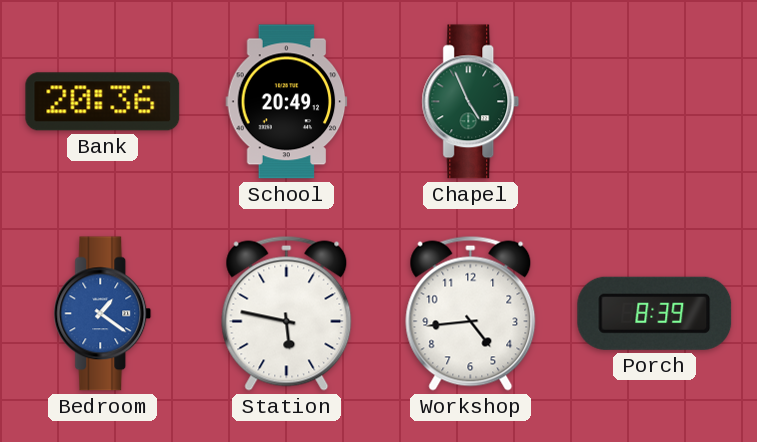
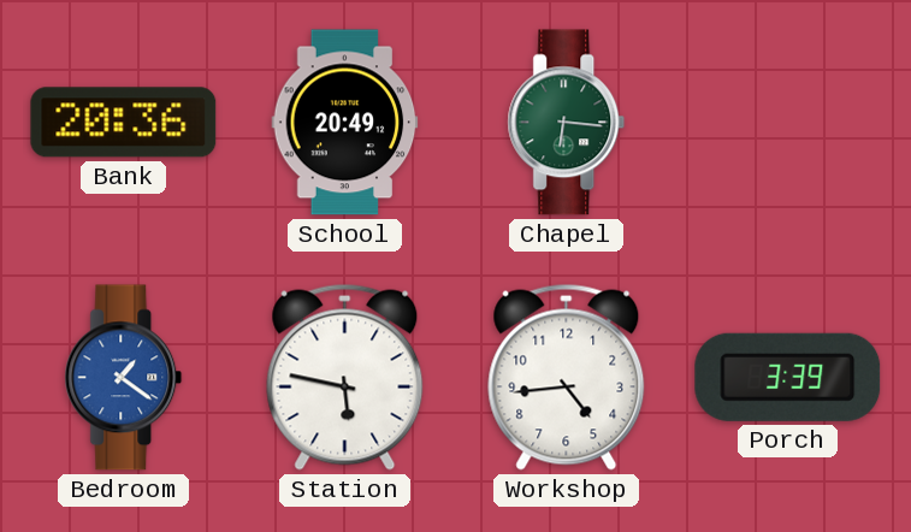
Chapel: 4:56 -> 6:16
Porch: 8:39 -> 3:39
